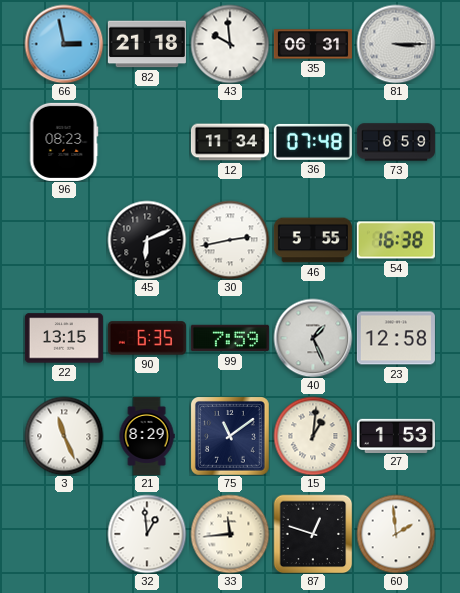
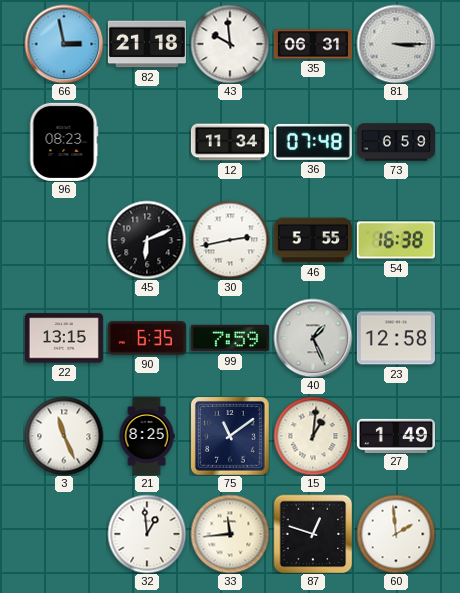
21: 8:29 -> 8:25
27: 1:53 -> 1:49
